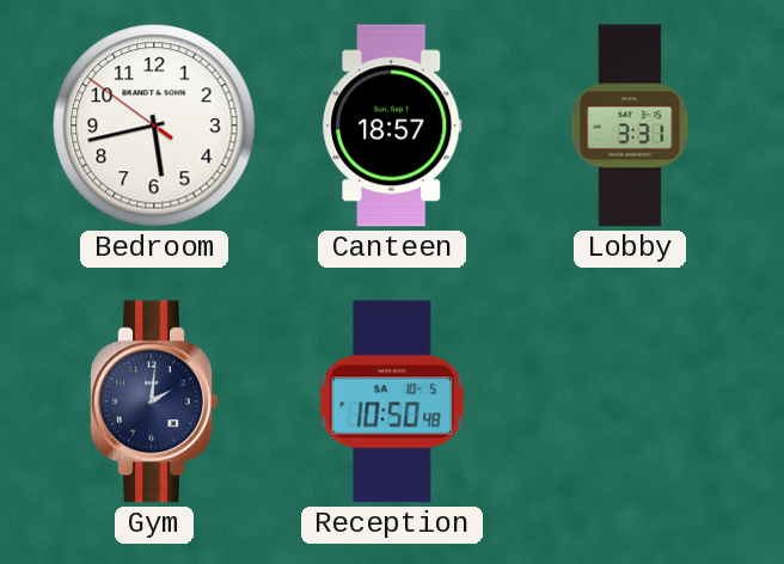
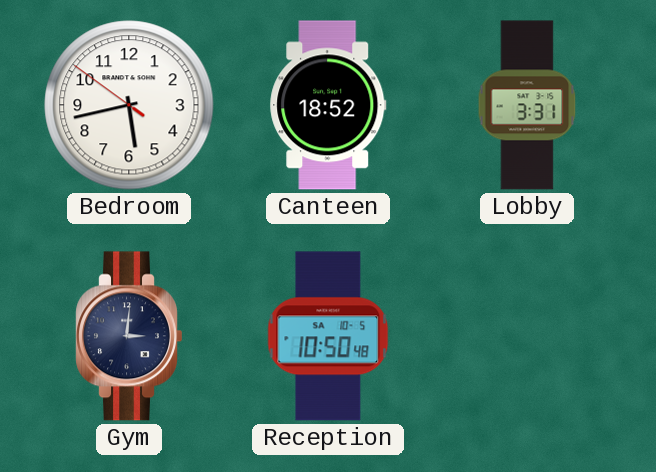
Canteen: 18:57 -> 18:52
Gym: 2:01 -> 3:01
